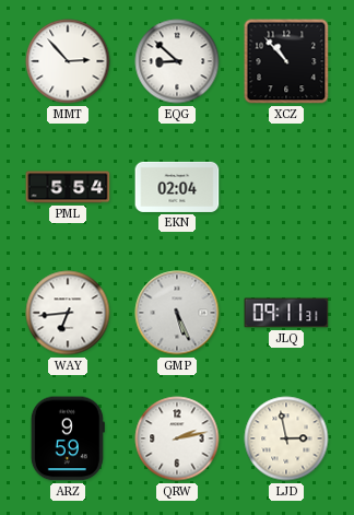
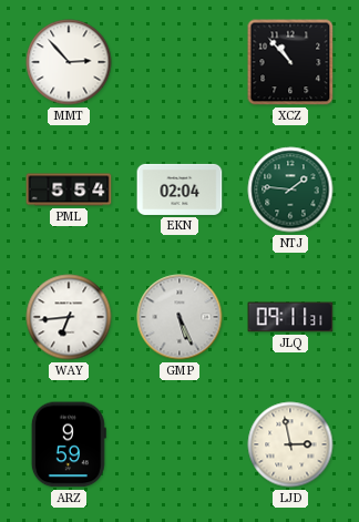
EQG: 8:52 -> none
NTJ: none -> 1:46
QRW: 2:13 -> none
